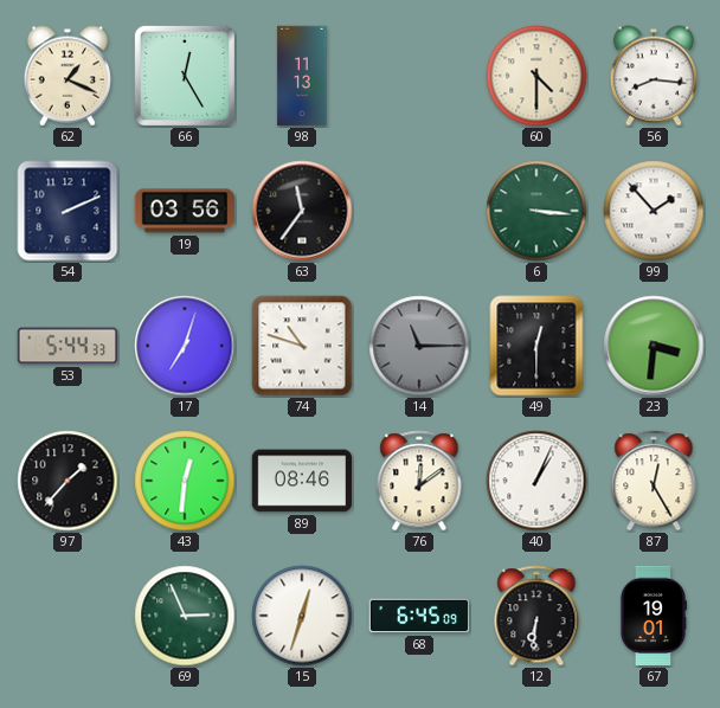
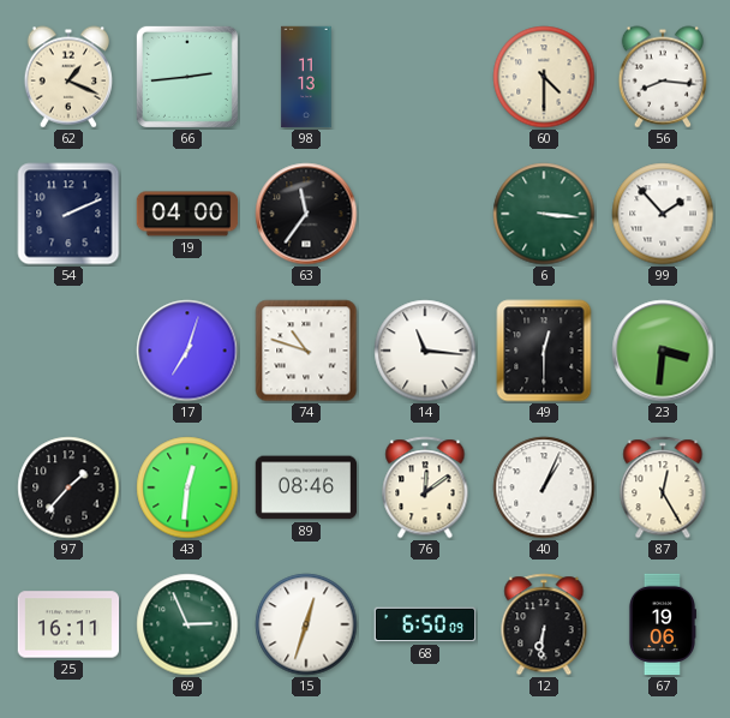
66: 12:25 -> 2:44
19: 03:56 -> 04:00
53: 5:44 -> none
14: 11:15 -> 11:16
14 dial: grey -> white
25: none -> 16:11
68: 6:45 -> 6:50
67: 19:01 -> 19:06
